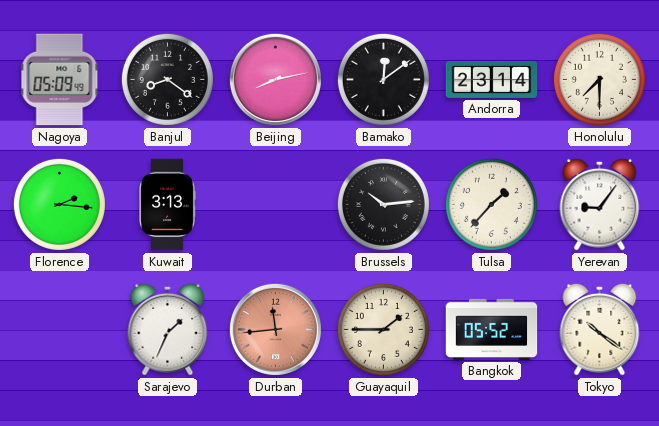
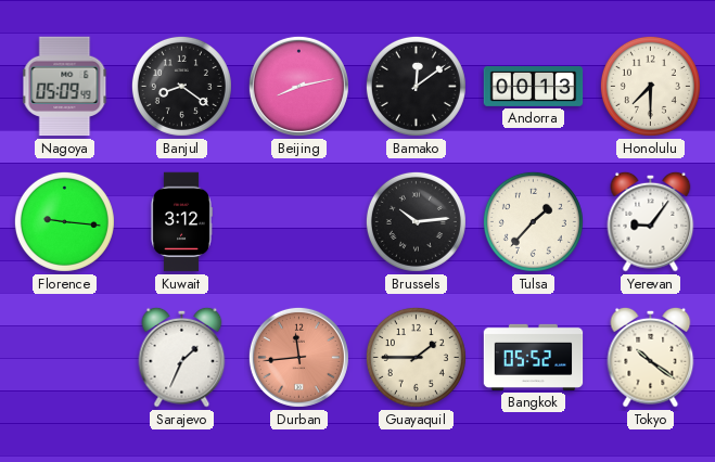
Andorra: 23:14 -> 00:13
Florence: 2:16 -> 9:16
Kuwait: 3:13 -> 3:12
